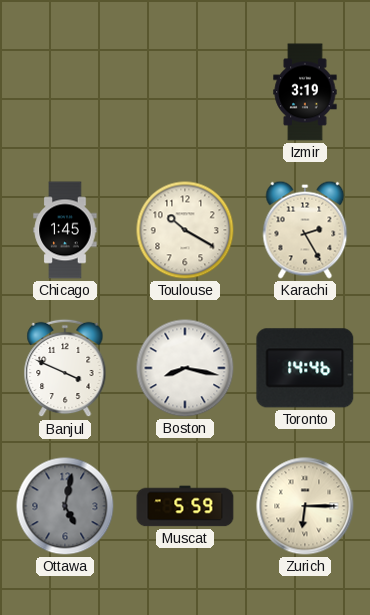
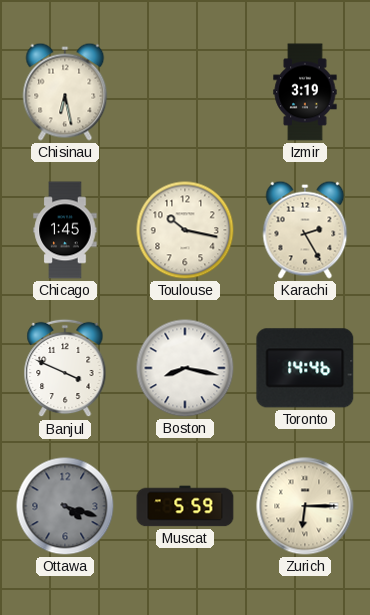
Chisinau: none -> 6:28
Toulouse: 10:20 -> 10:17
Ottawa: 5:02 -> 4:18
